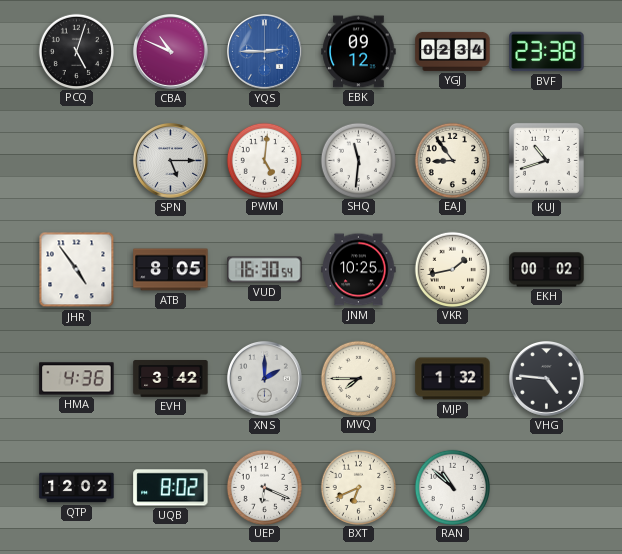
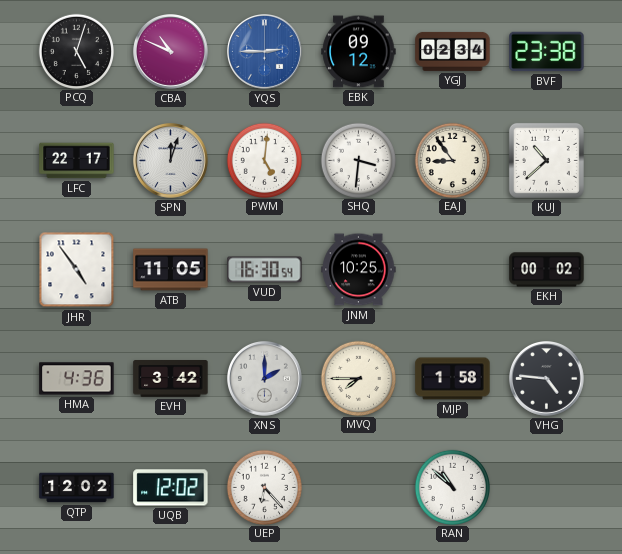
LFC: none -> 22:17
SPN: 5:15 -> 12:03
SHQ: 11:31 -> 3:31
KUJ: 10:42 -> 10:38
ATB: 8:05 -> 11:05
VKR: 1:43 -> none
MJP: 1:32 -> 1:58
UQB: 8:02 -> 12:02
UEP: 6:19 -> 6:23
BXT: 6:41 -> none
